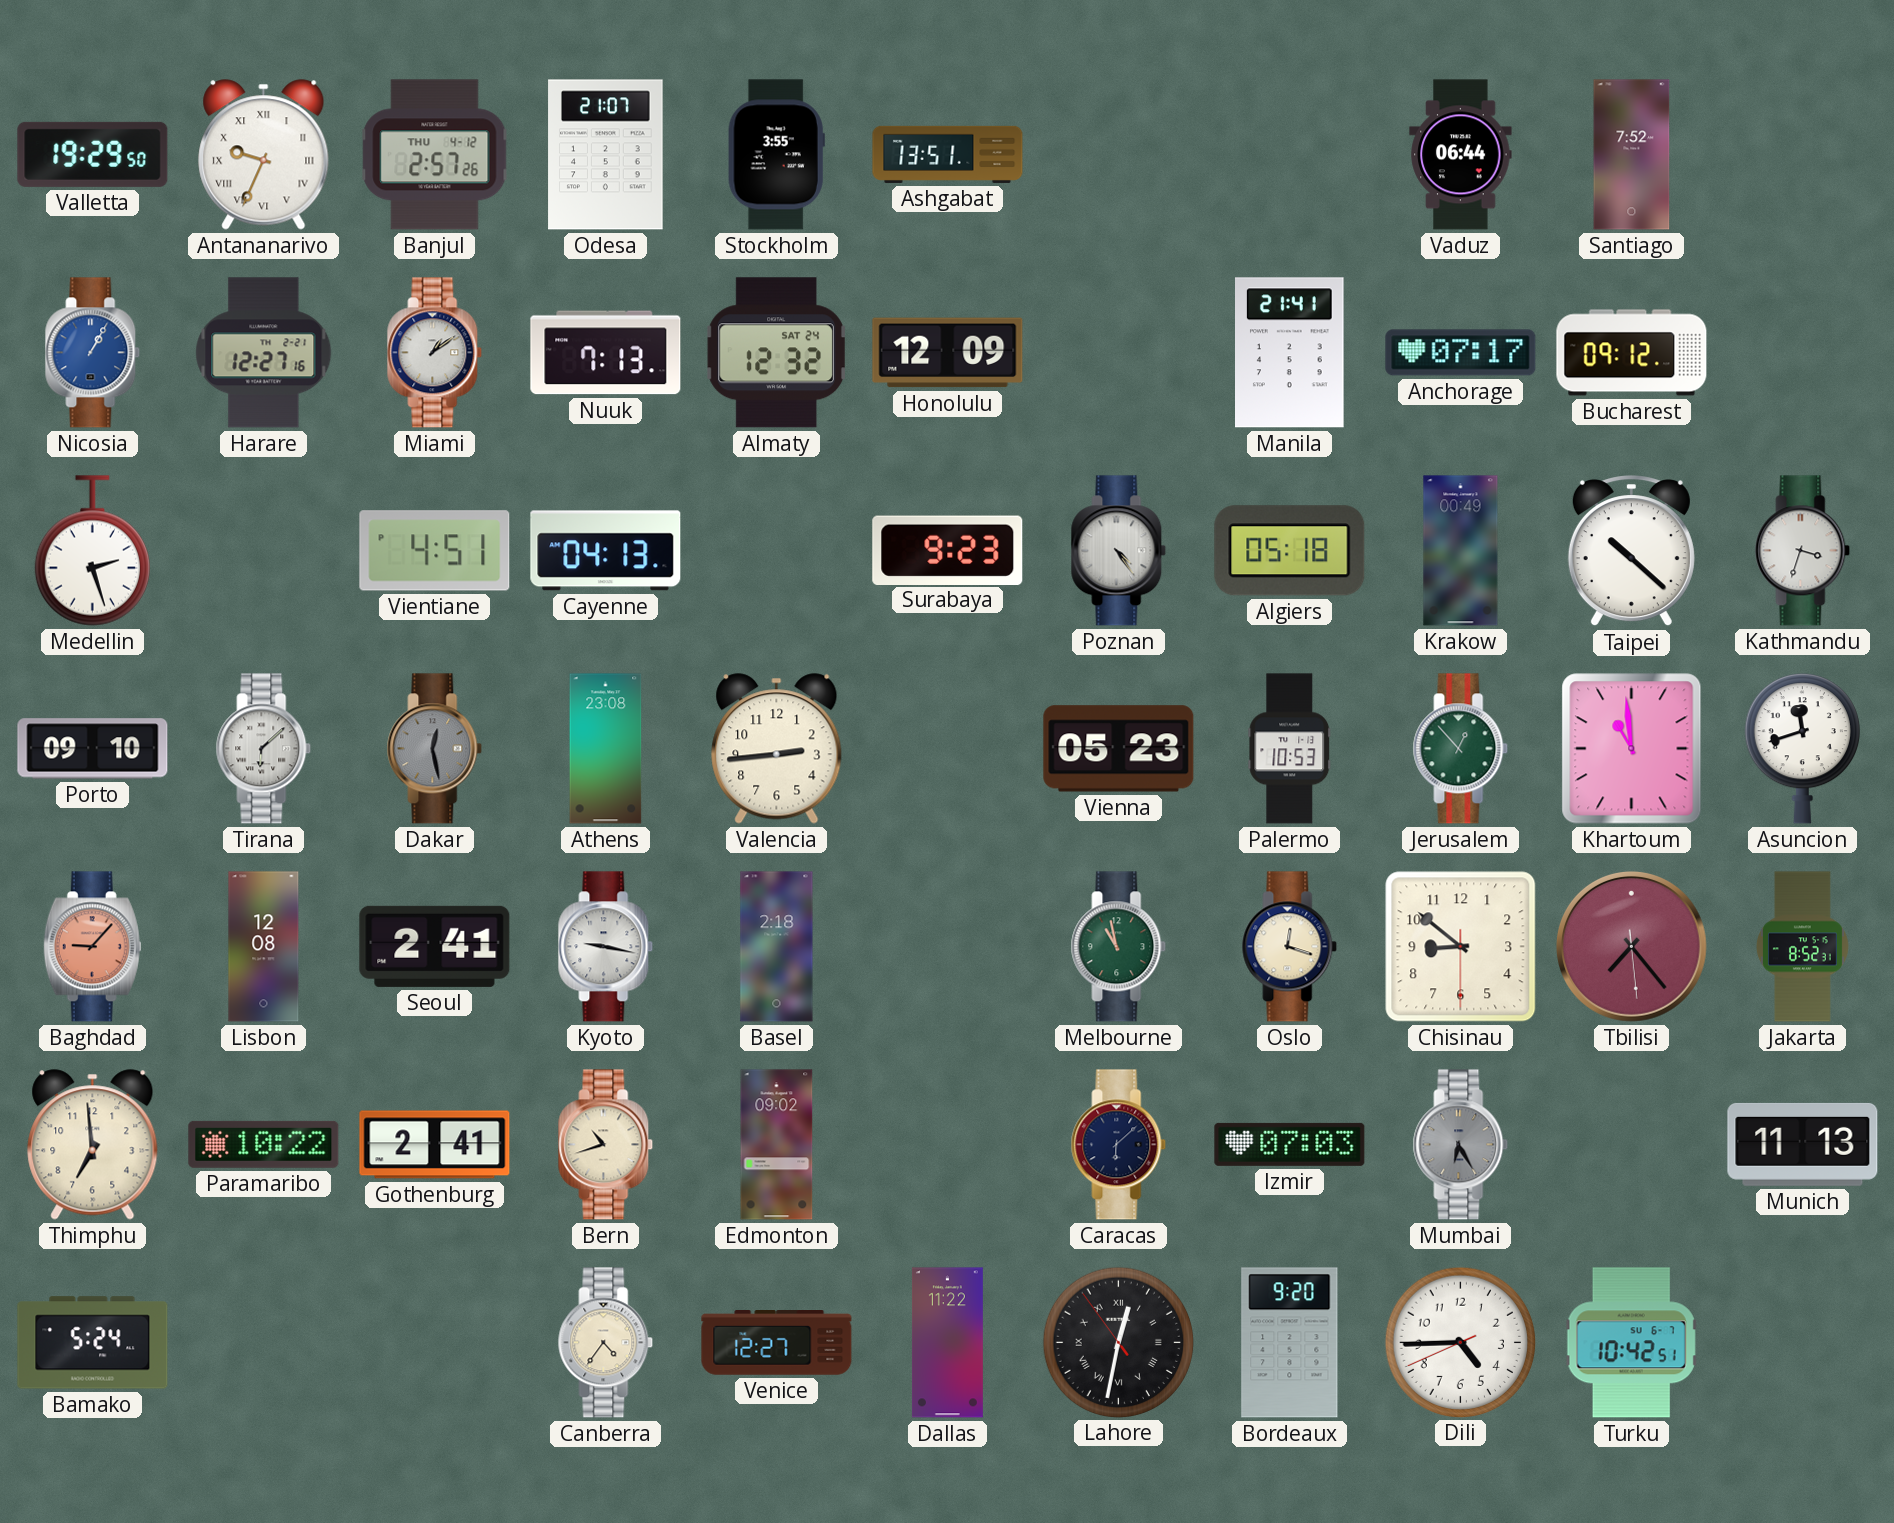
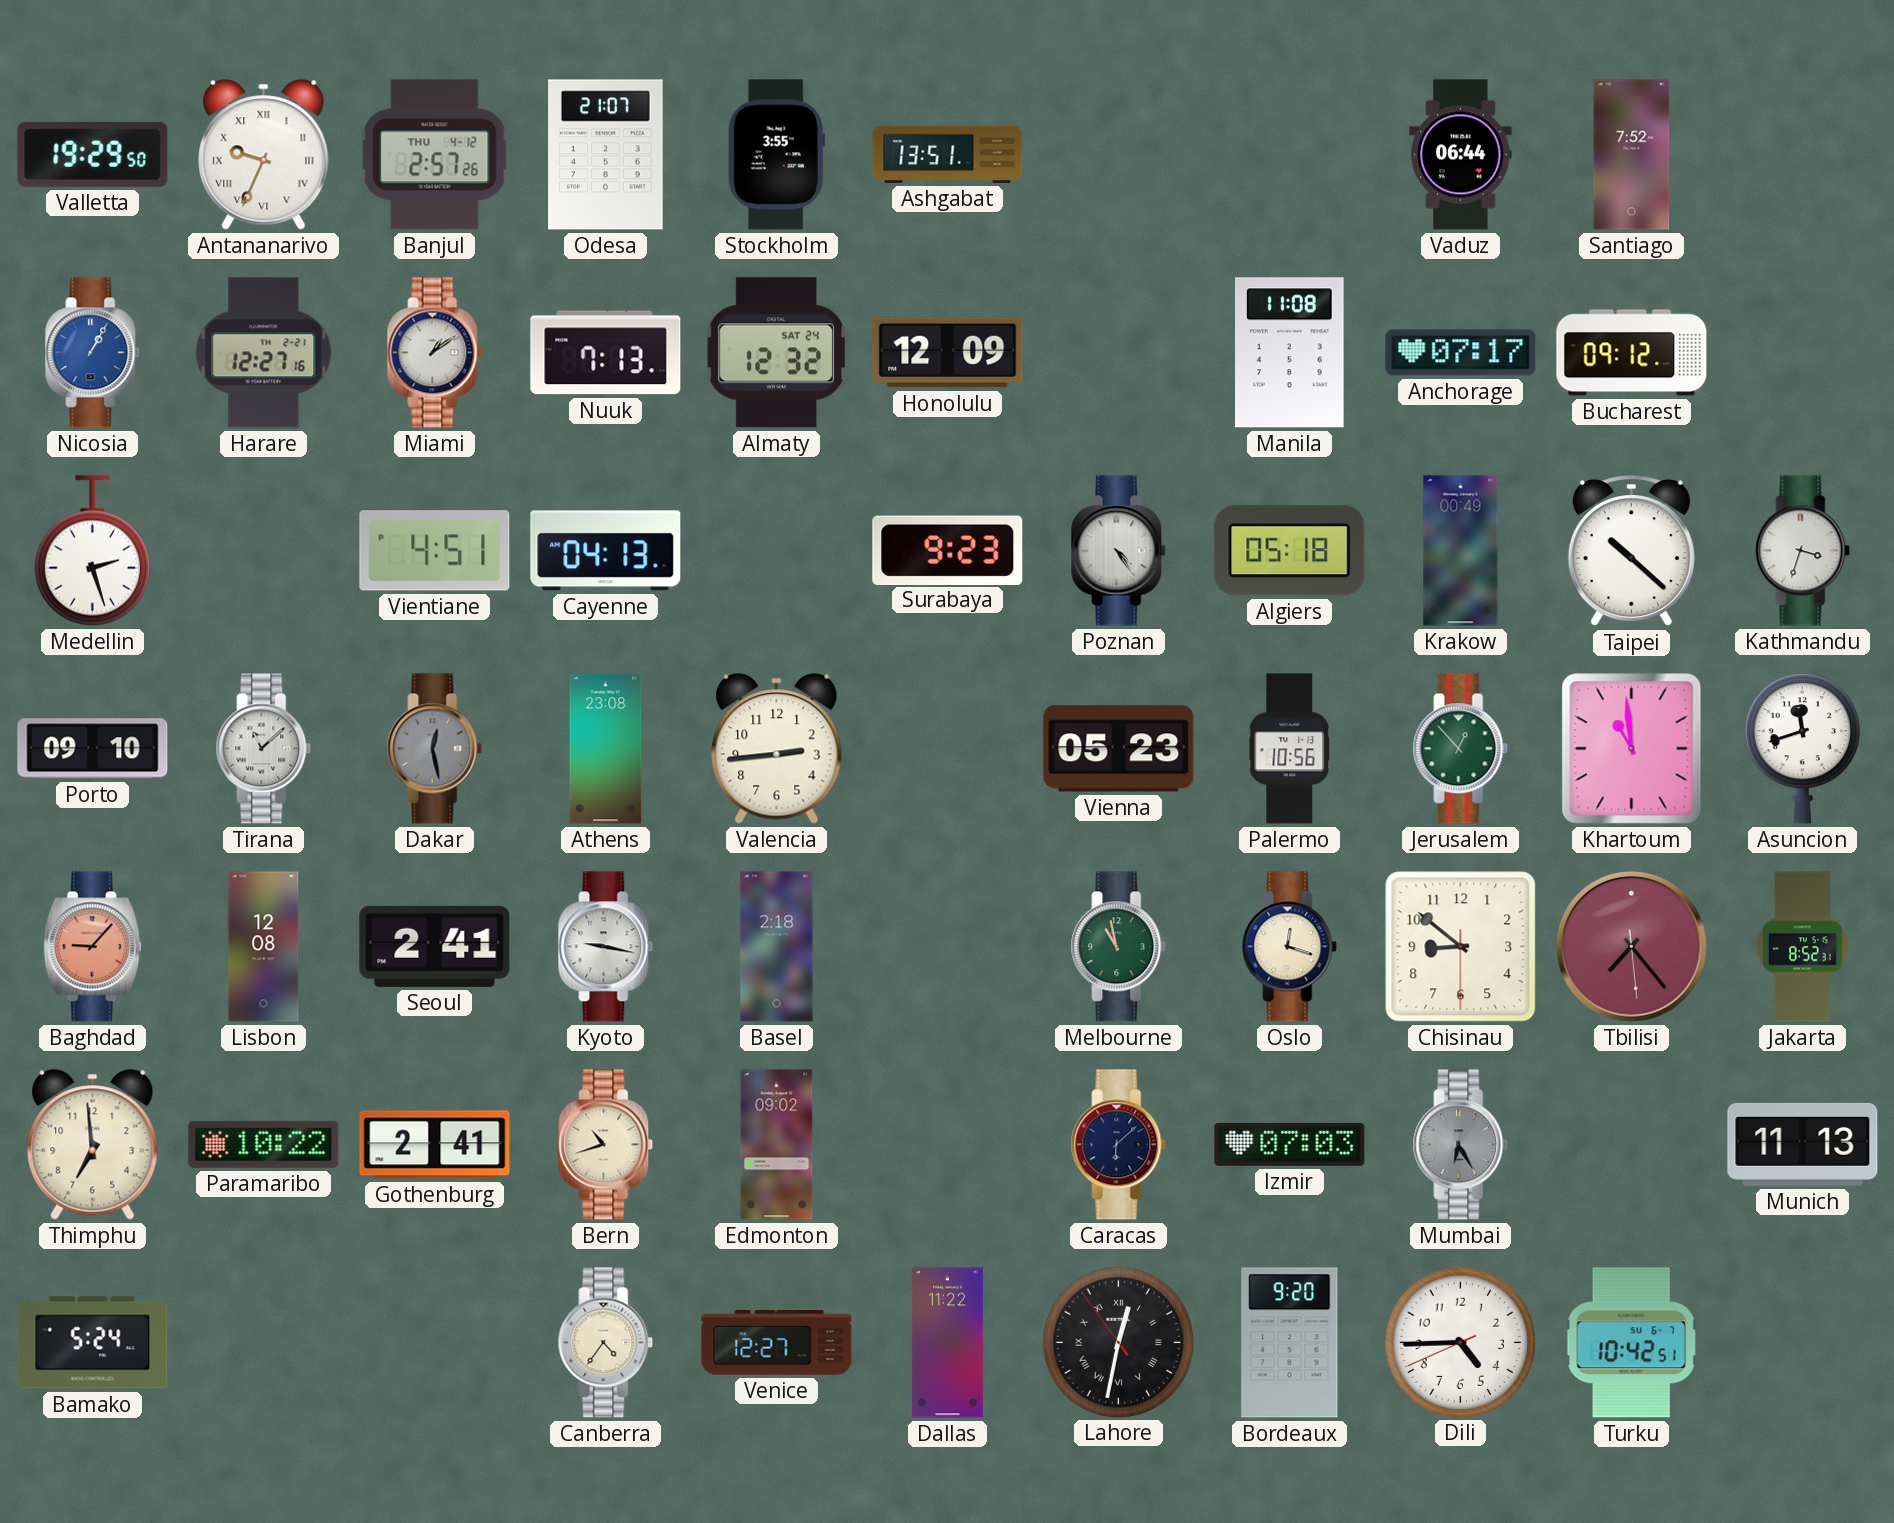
Manila: 21:41 -> 11:08
Tirana: 6:08 -> 11:08
Palermo: 10:53 -> 10:56
